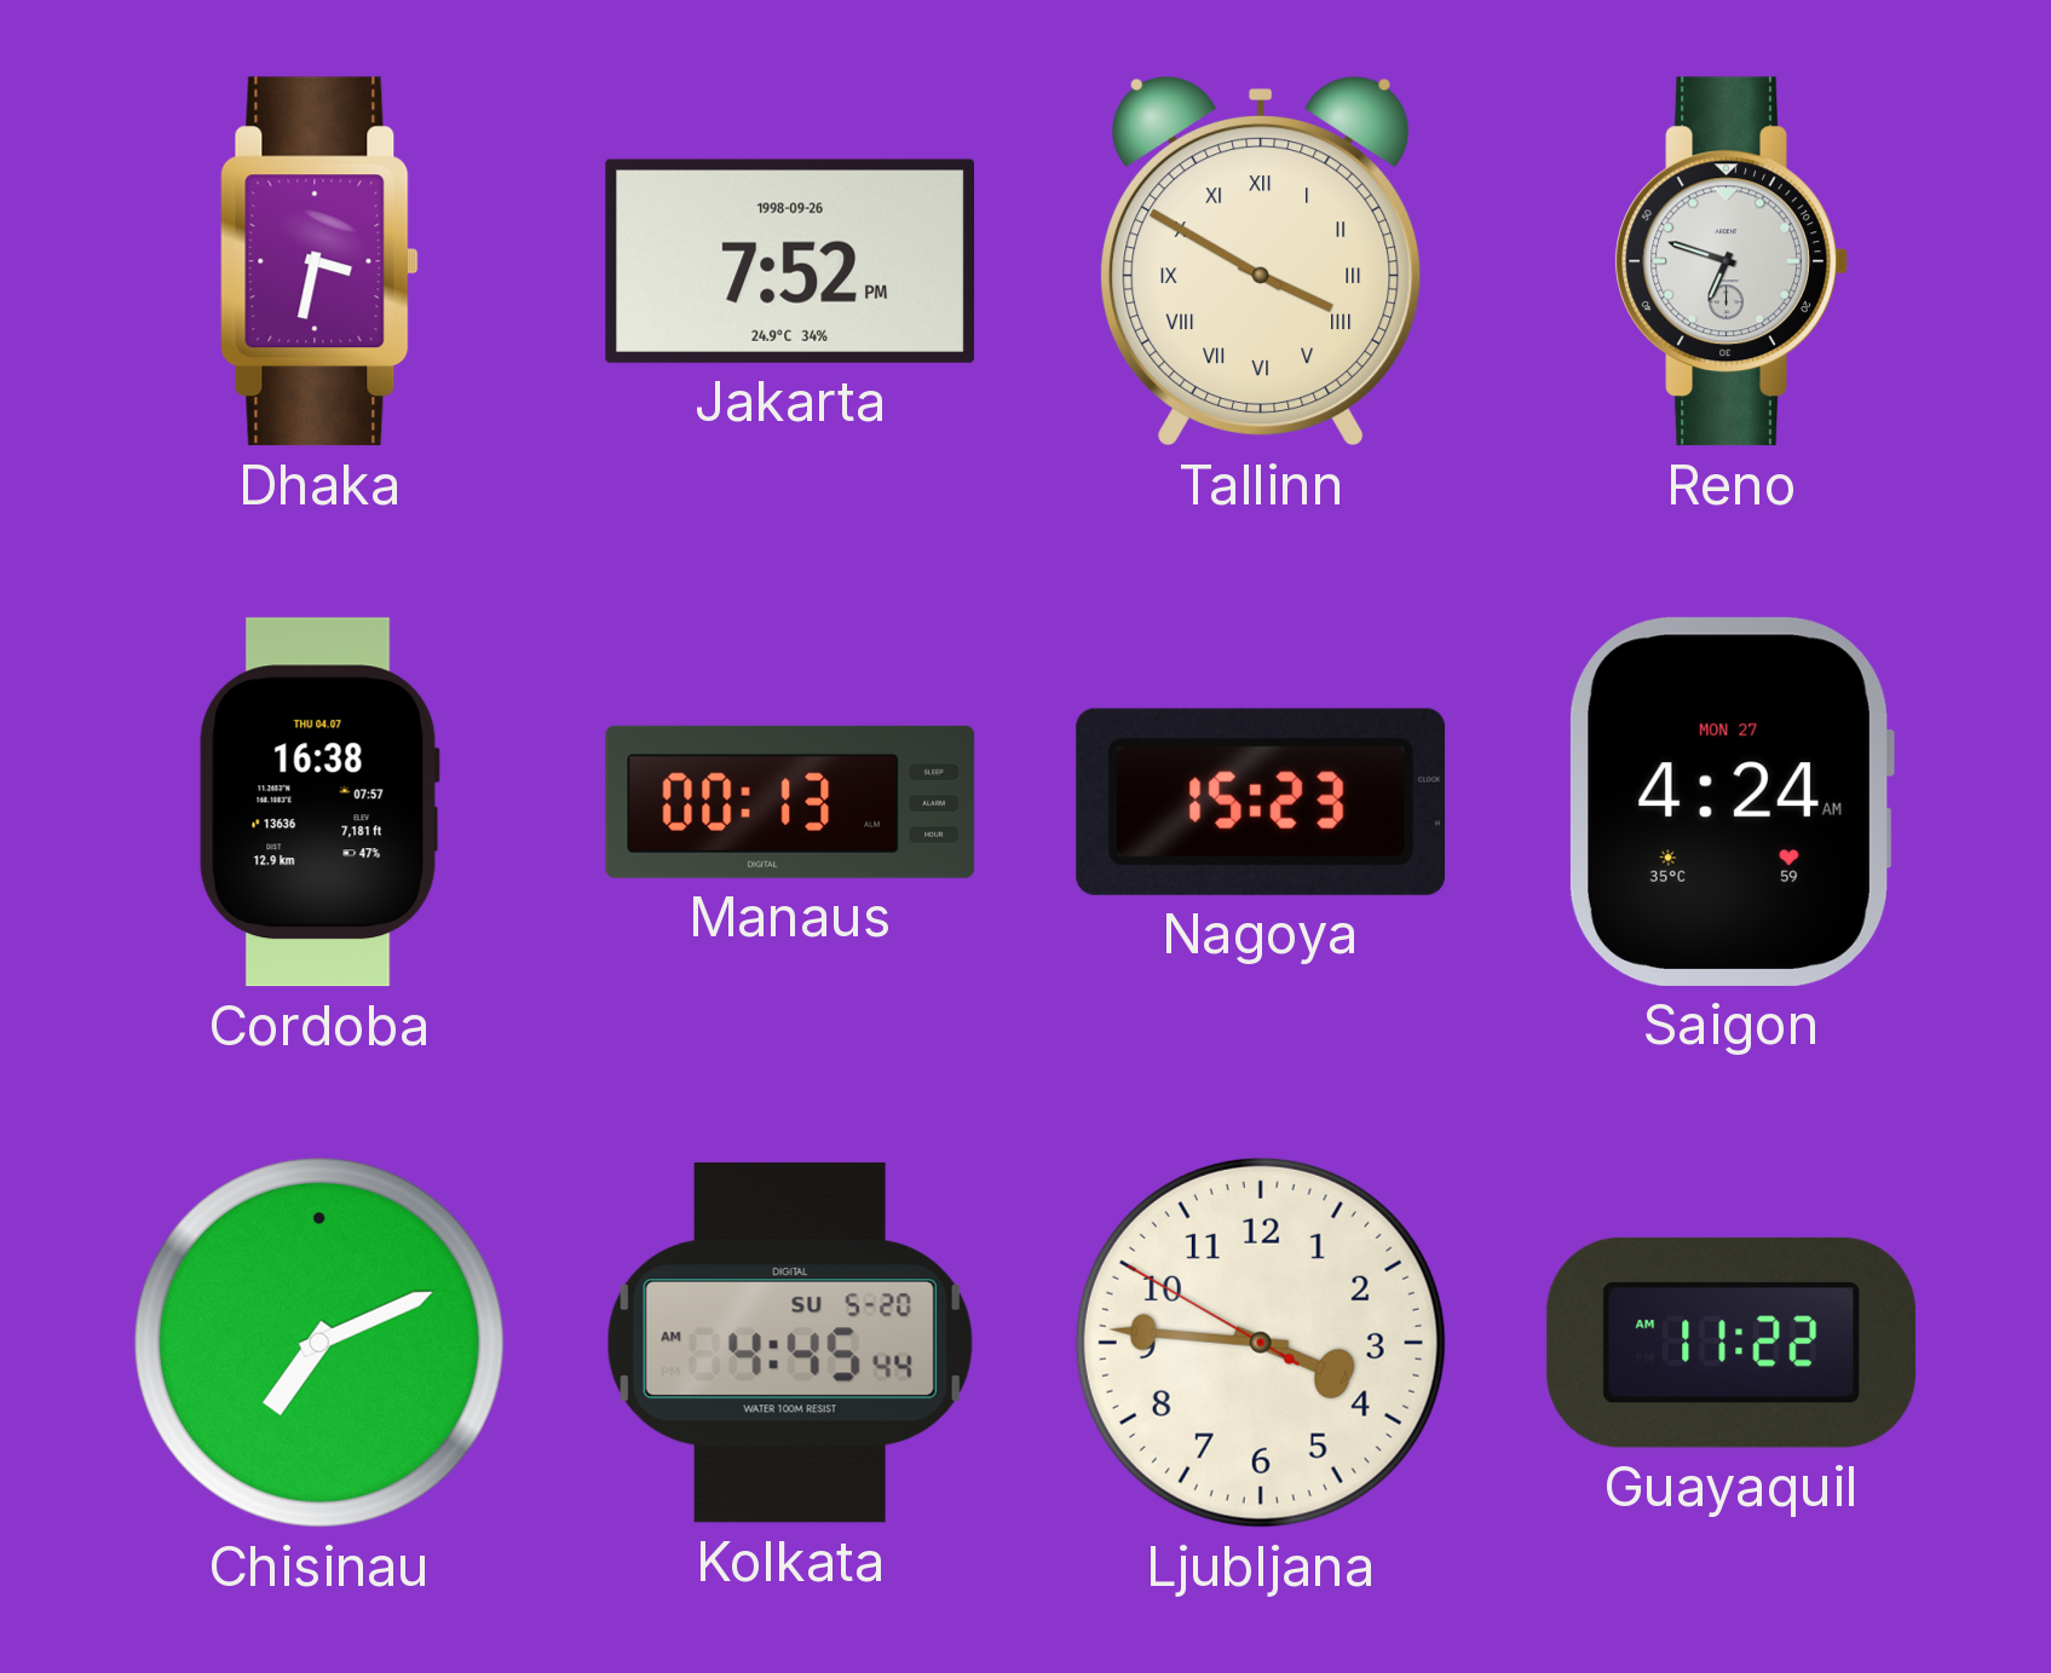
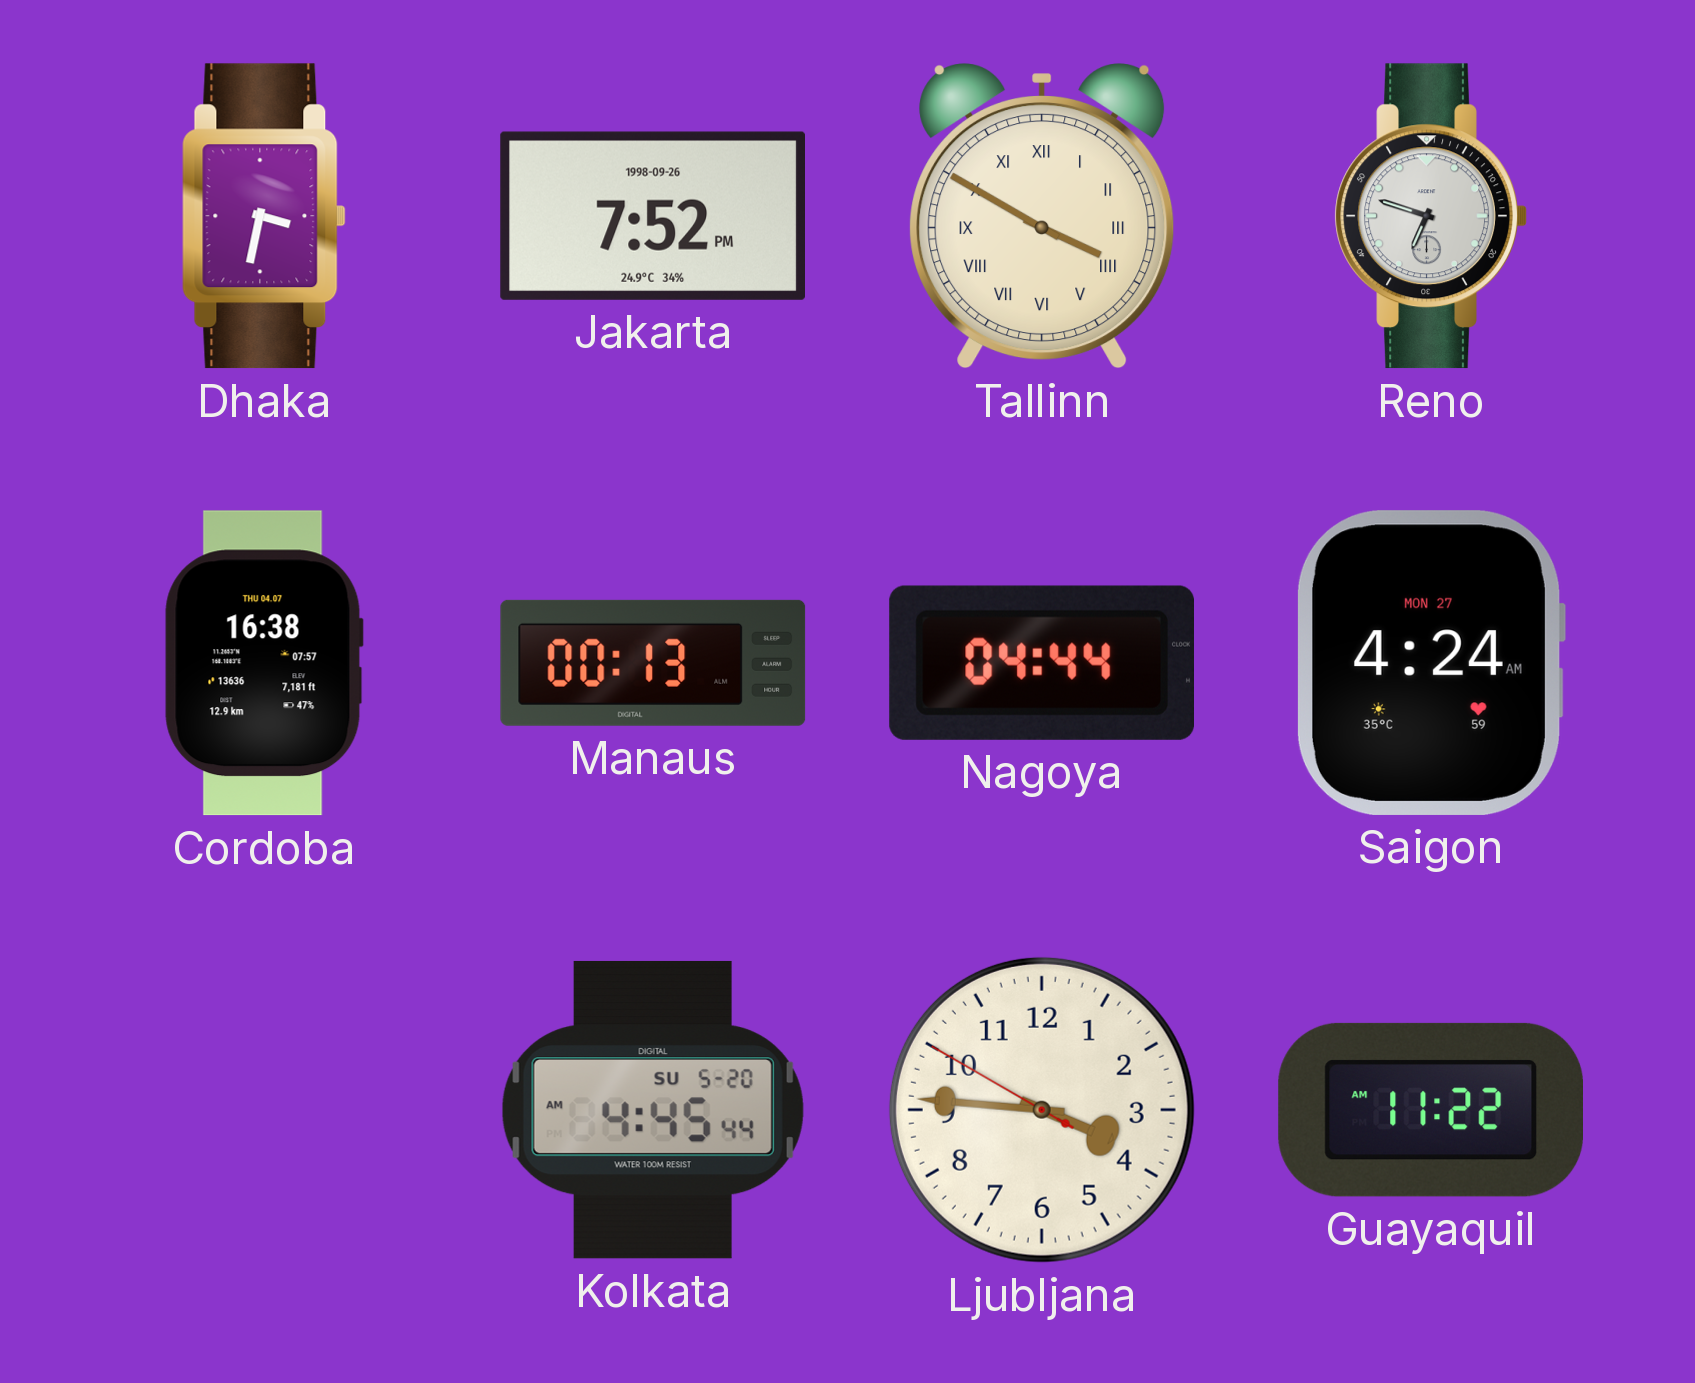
Nagoya: 15:23 -> 04:44
Chisinau: 7:11 -> none
